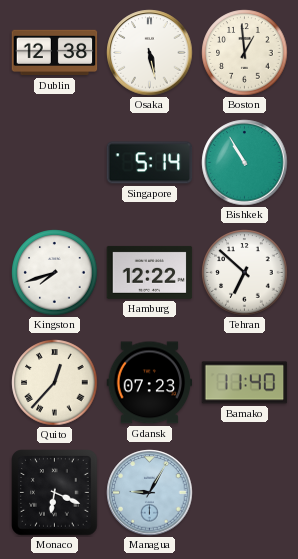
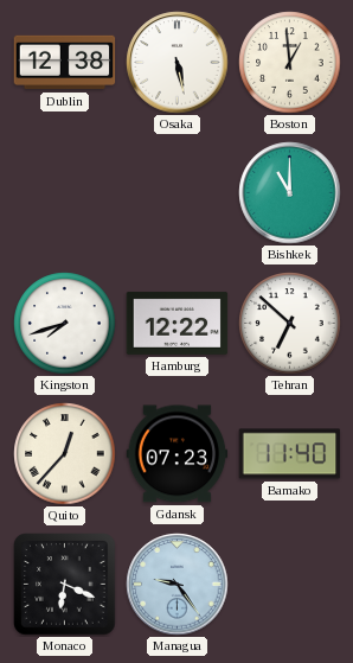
Singapore: 5:14 -> none
Bishkek: 10:55 -> 11:00
Managua: 9:05 -> 9:24
